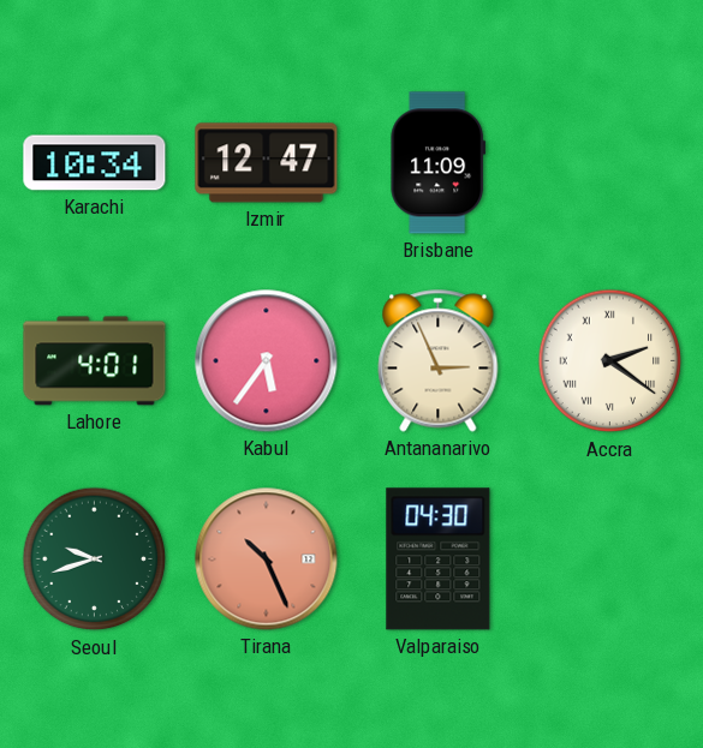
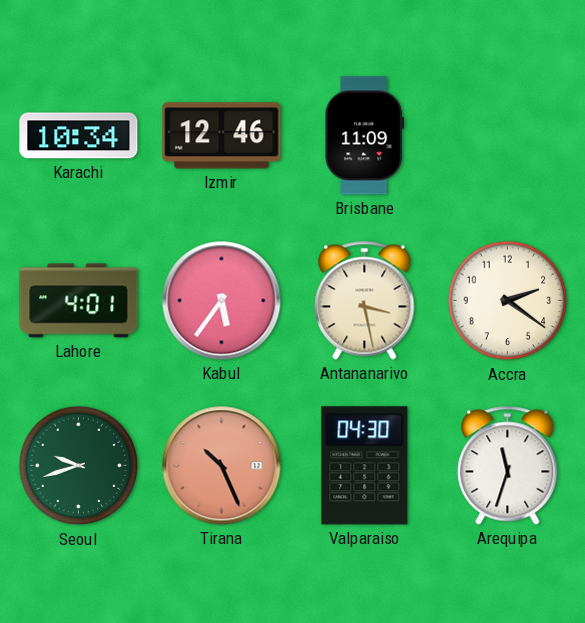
Izmir: 12:47 -> 12:46
Antananarivo: 2:56 -> 3:28
Accra numerals: Roman -> Arabic
Arequipa: none -> 11:33
